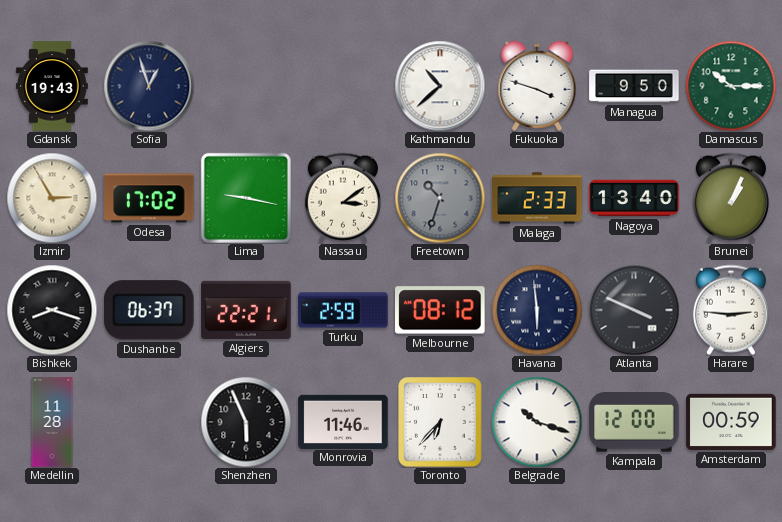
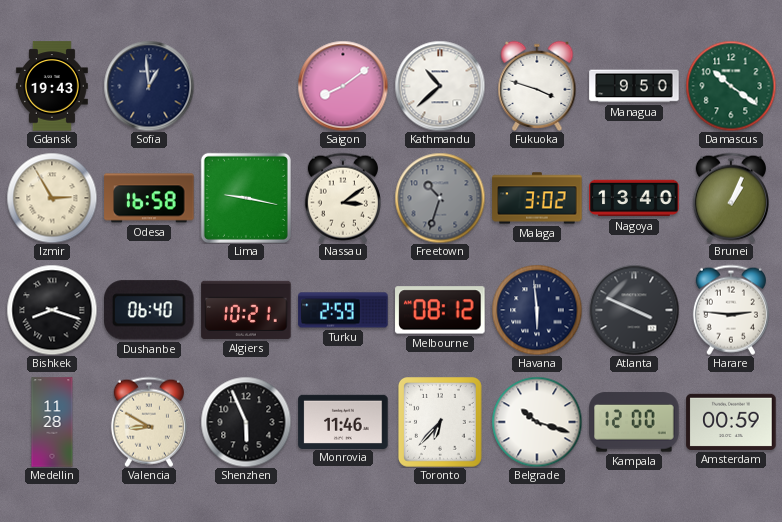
Sofia: 12:57 -> 12:59
Saigon: none -> 8:09
Damascus: 10:15 -> 10:21
Odesa: 17:02 -> 16:58
Malaga: 2:33 -> 3:02
Dushanbe: 06:37 -> 06:40
Algiers: 22:21 -> 10:21
Valencia: none -> 8:50
